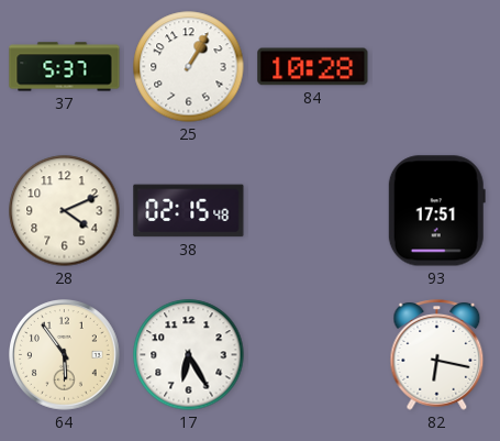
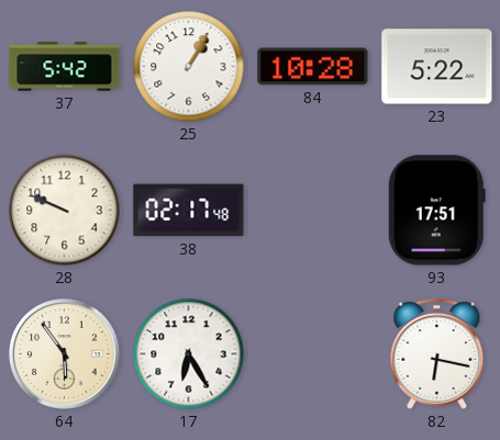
37: 5:37 -> 5:42
23: none -> 5:22
28: 4:11 -> 9:49
38: 02:15 -> 02:17
